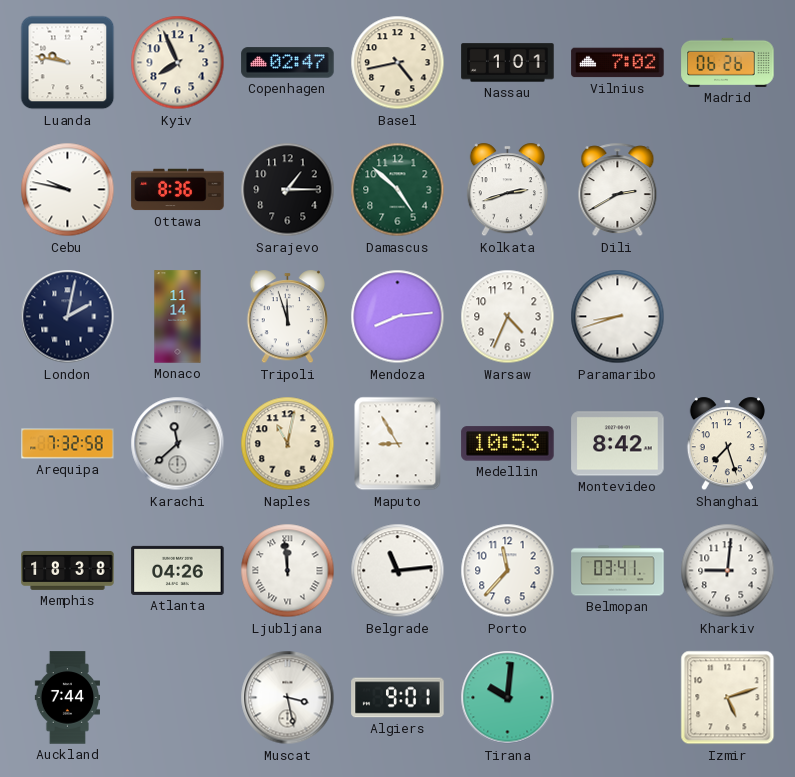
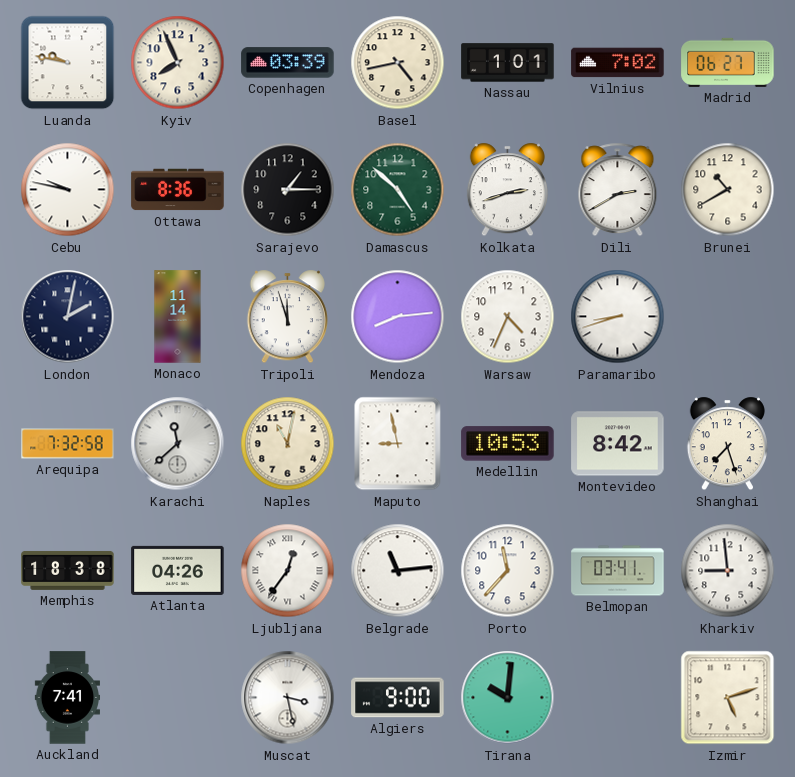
Copenhagen: 02:47 -> 03:39
Madrid: 06:26 -> 06:27
Brunei: none -> 10:40
Maputo: 8:55 -> 8:58
Ljubljana: 11:59 -> 12:36
Kharkiv: 9:01 -> 8:59
Auckland: 7:44 -> 7:41
Algiers: 9:01 -> 9:00
